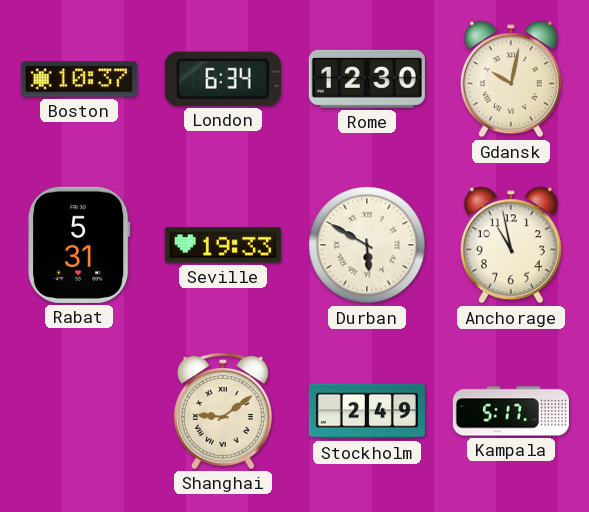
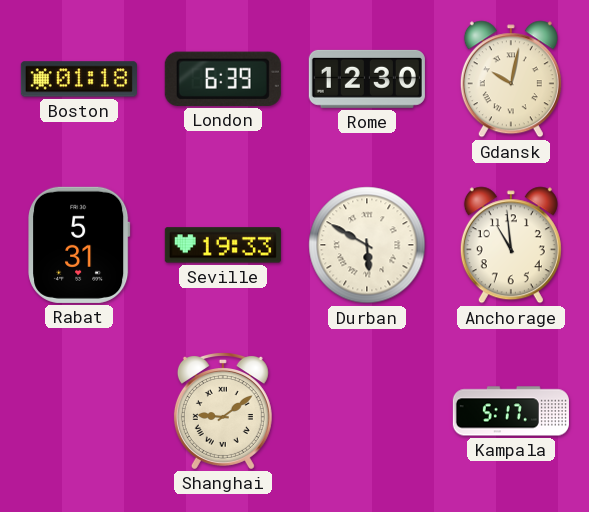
Boston: 10:37 -> 01:18
London: 6:34 -> 6:39
Anchorage: 10:58 -> 10:59
Stockholm: 2:49 -> none
